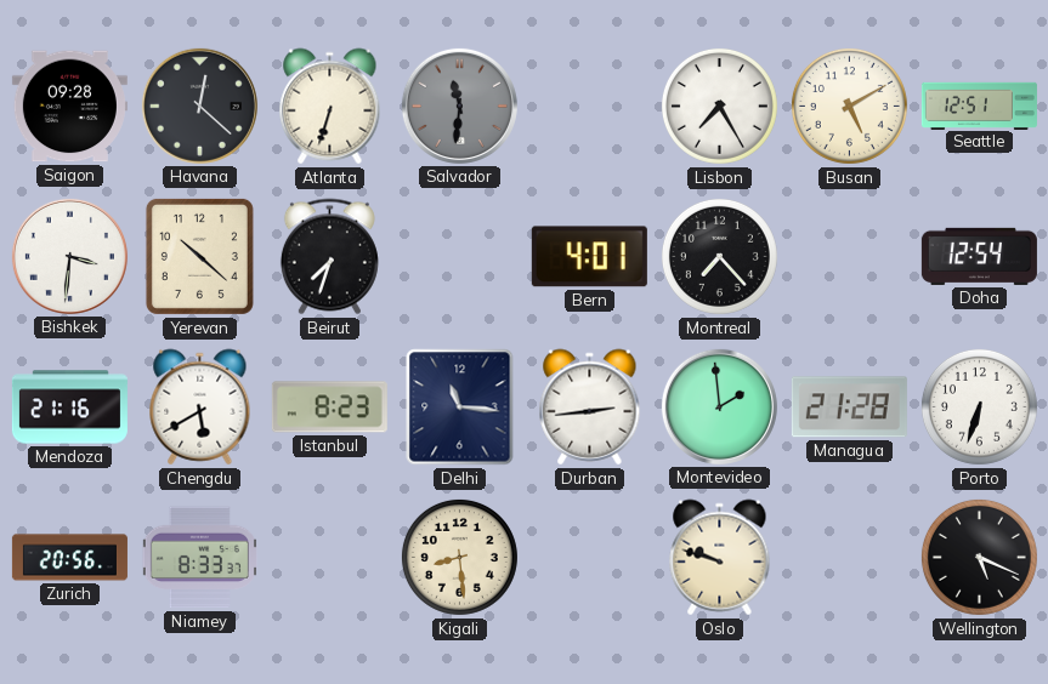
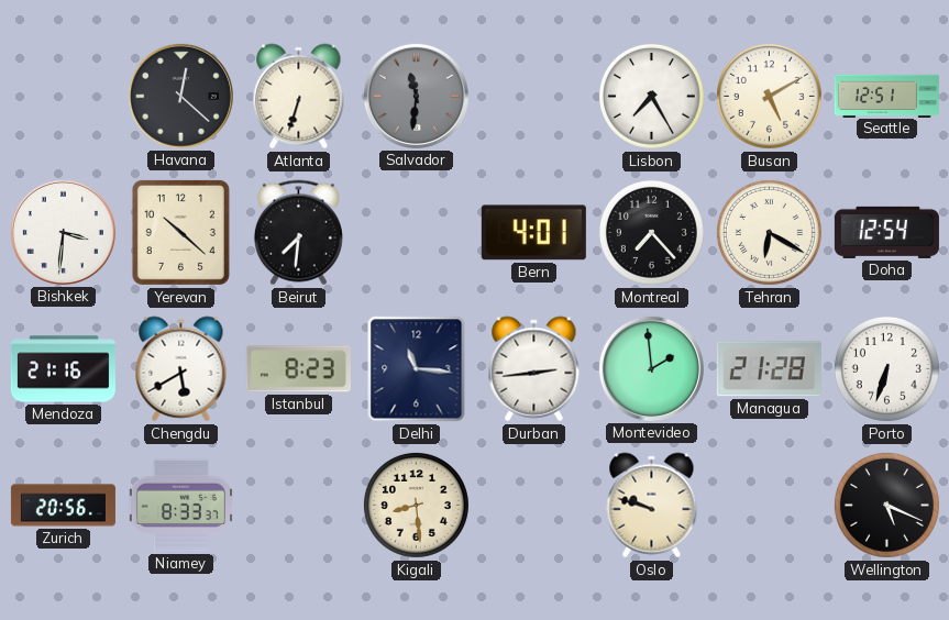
Saigon: 09:28 -> none
Beirut: 7:33 -> 7:31
Tehran: none -> 6:20
